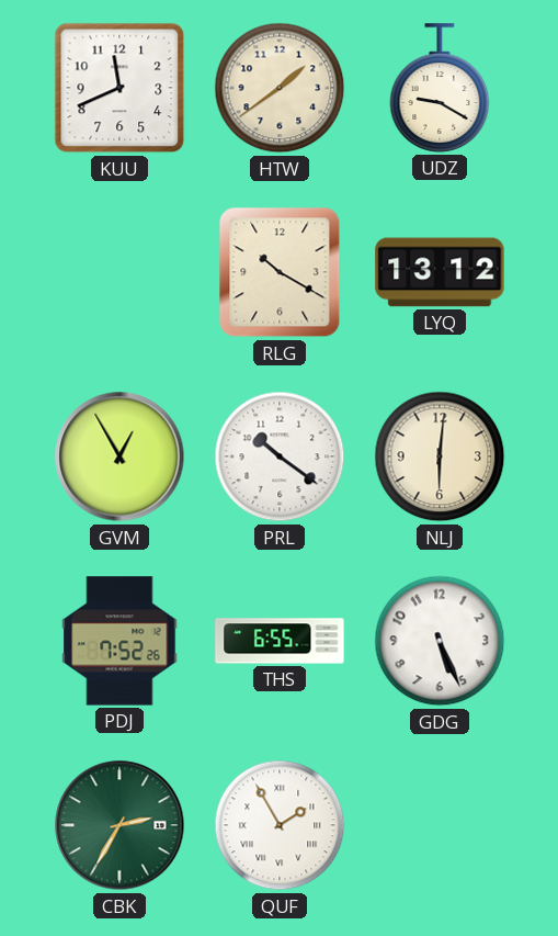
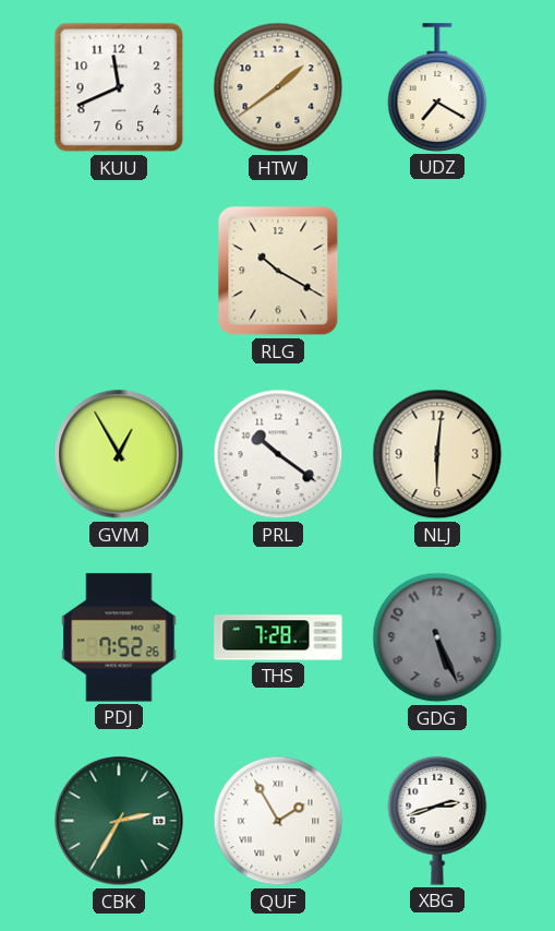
UDZ: 9:20 -> 7:20
LYQ: 13:12 -> none
THS: 6:55 -> 7:28
GDG dial: white -> grey
XBG: none -> 2:42
